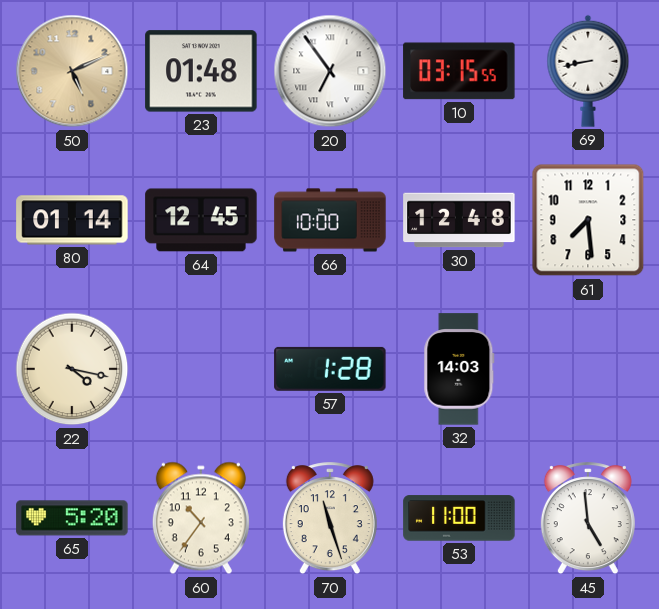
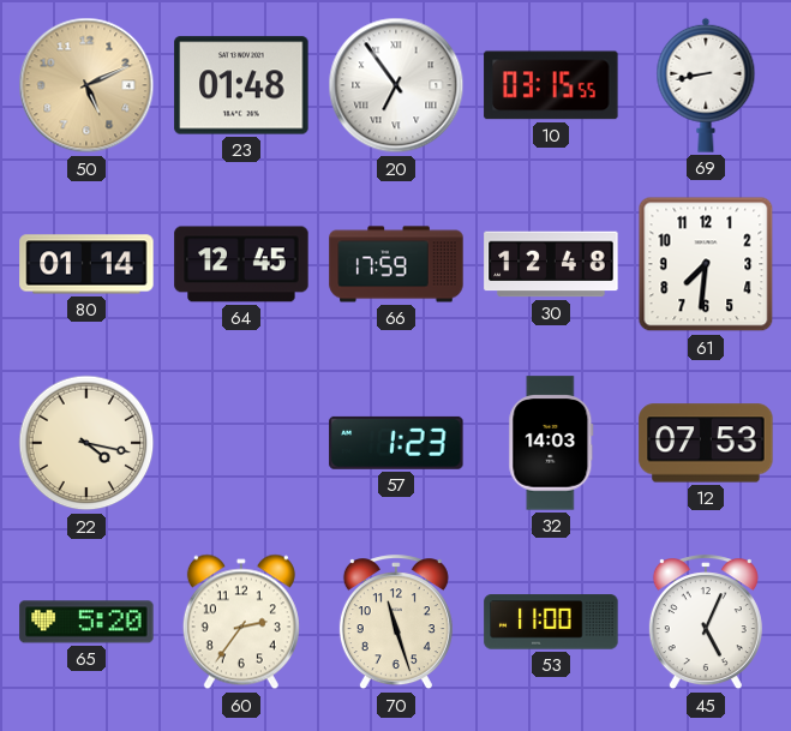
66: 10:00 -> 17:59
61: 7:29 -> 7:31
57: 1:28 -> 1:23
12: none -> 07:53
60: 10:36 -> 2:36
45: 4:59 -> 5:04
